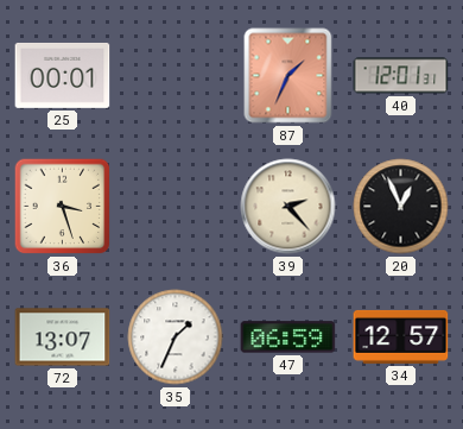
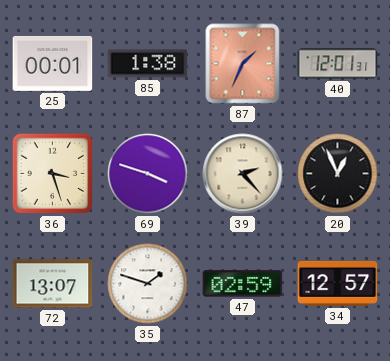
85: none -> 1:38
69: none -> 3:48
35: 1:34 -> 1:48
47: 06:59 -> 02:59
